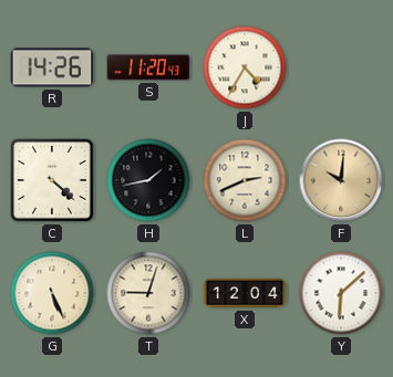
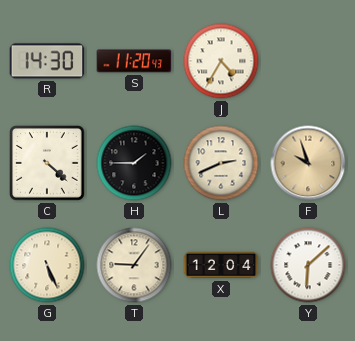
R: 14:26 -> 14:30
H: 1:43 -> 1:45
F: 10:01 -> 9:57
T: 9:03 -> 9:06
